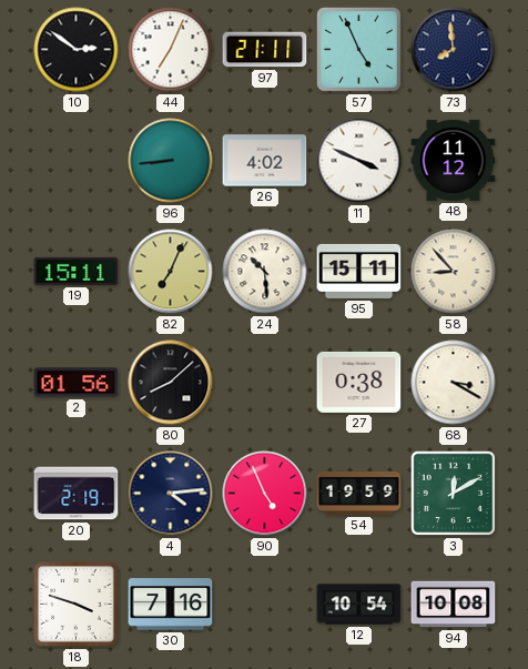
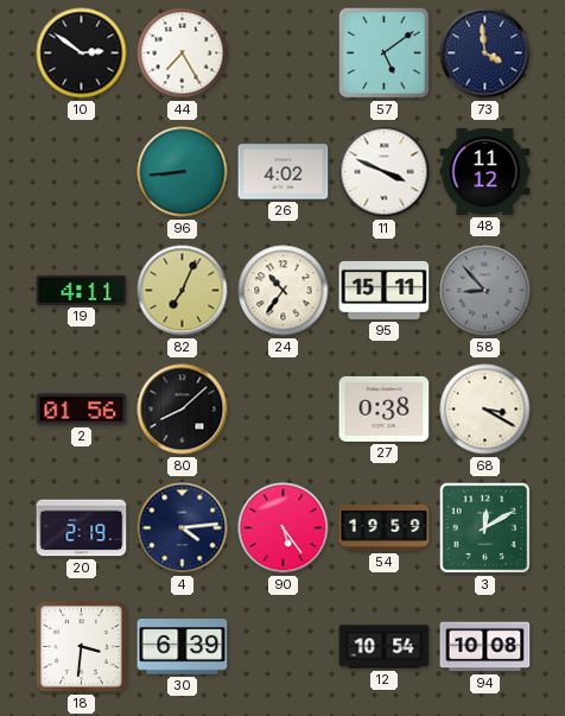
44: 7:04 -> 7:25
97: 21:11 -> none
57: 4:56 -> 5:09
73: 7:59 -> 3:59
19: 15:11 -> 4:11
24: 10:29 -> 10:36
58 dial: cream -> grey
90: 4:56 -> 5:24
18: 3:48 -> 3:31
30: 7:16 -> 6:39
